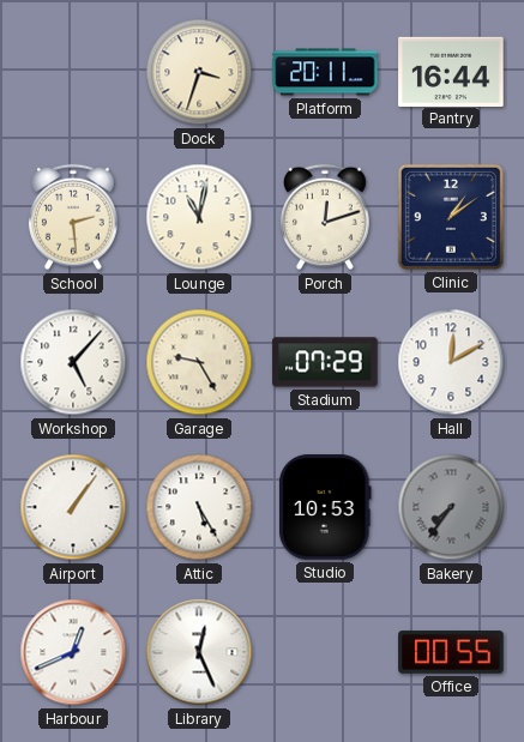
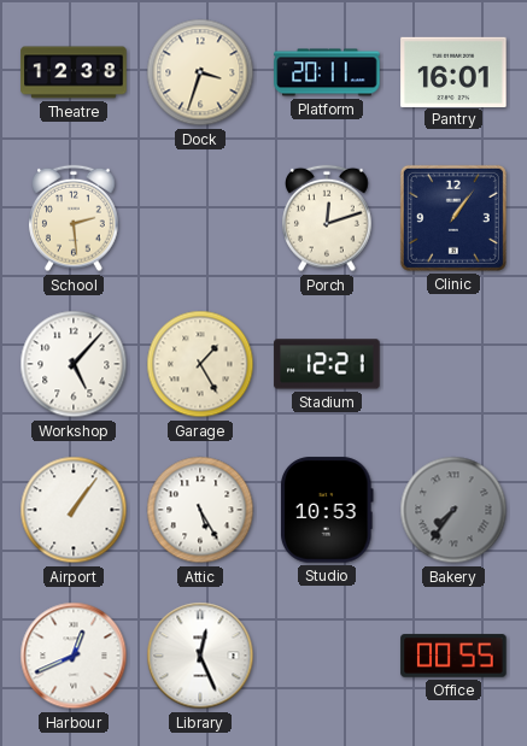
Theatre: none -> 12:38
Pantry: 16:44 -> 16:01
Lounge: 11:02 -> none
Clinic: 1:09 -> 1:06
Garage: 9:25 -> 1:25
Stadium: 07:29 -> 12:21
Hall: 12:10 -> none
